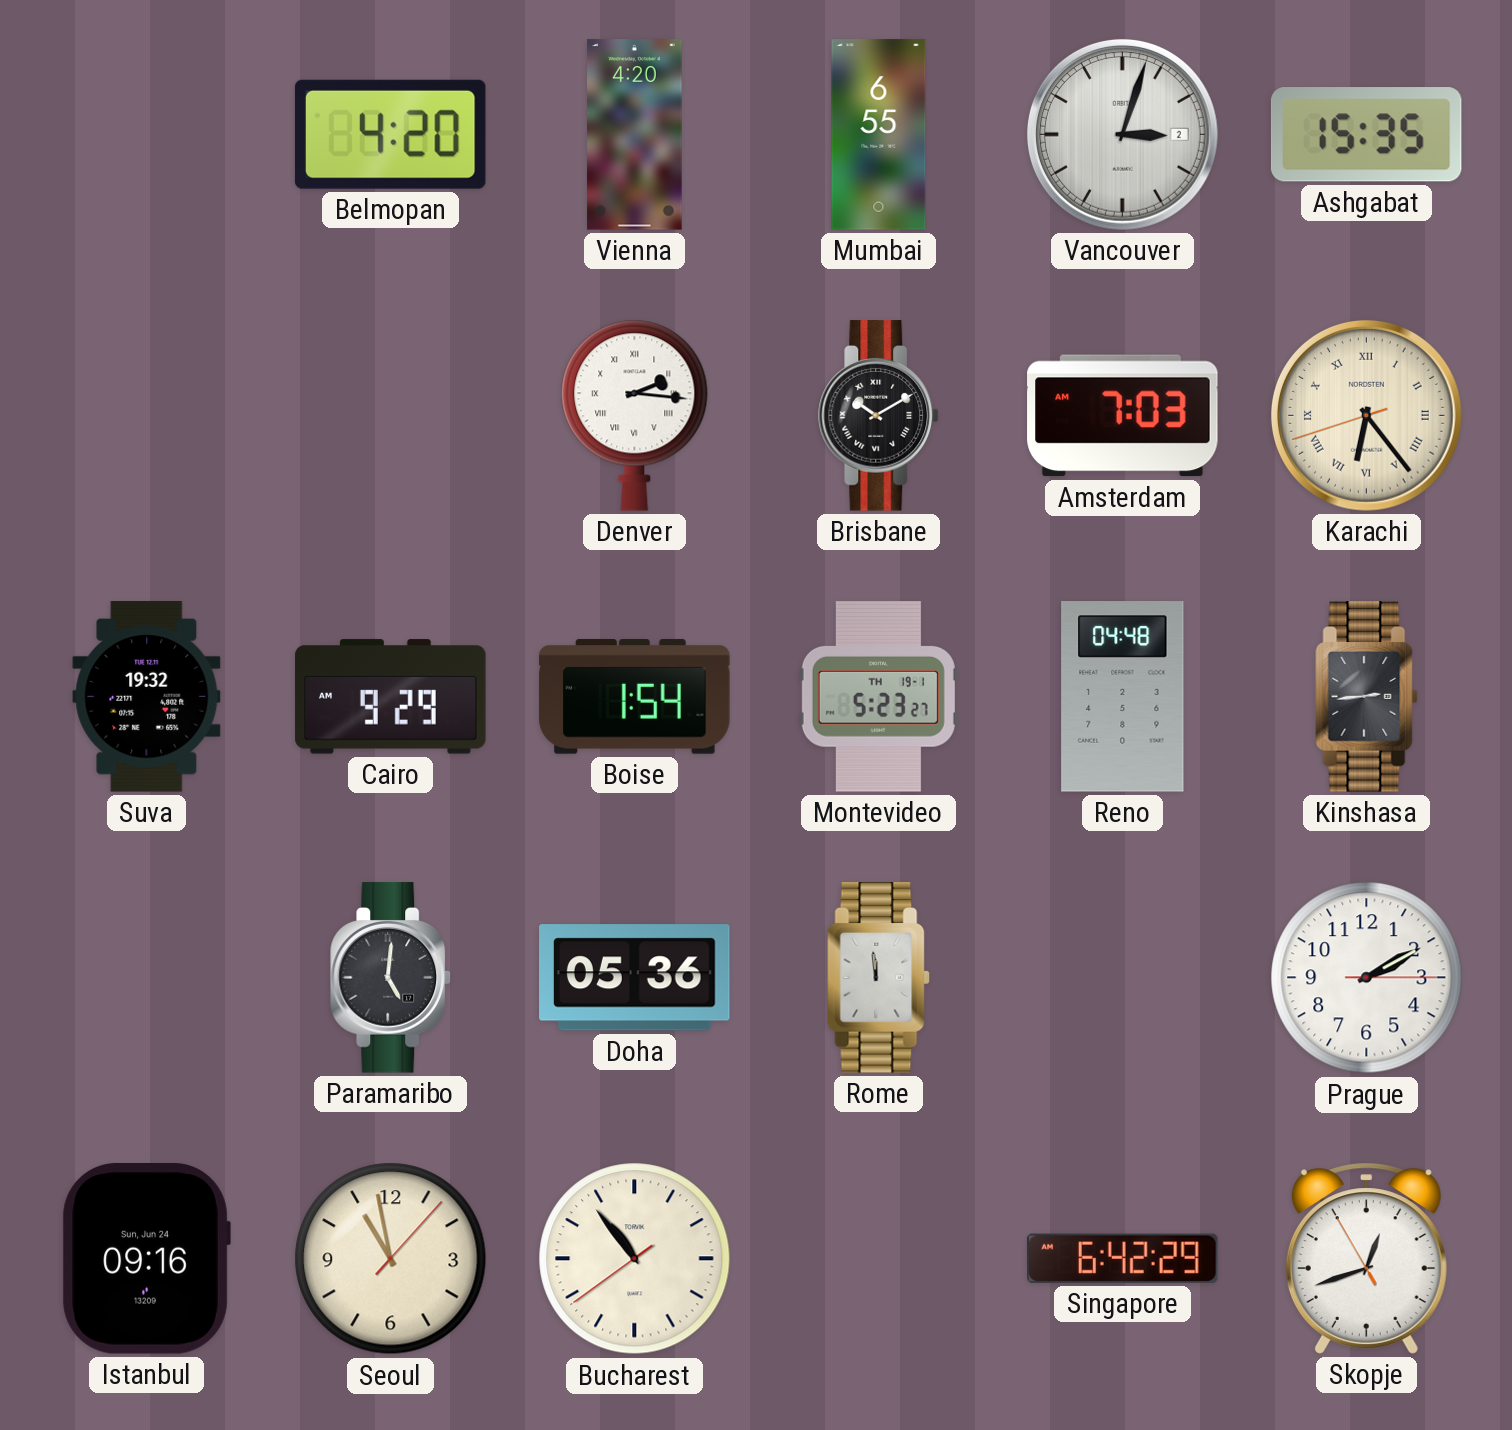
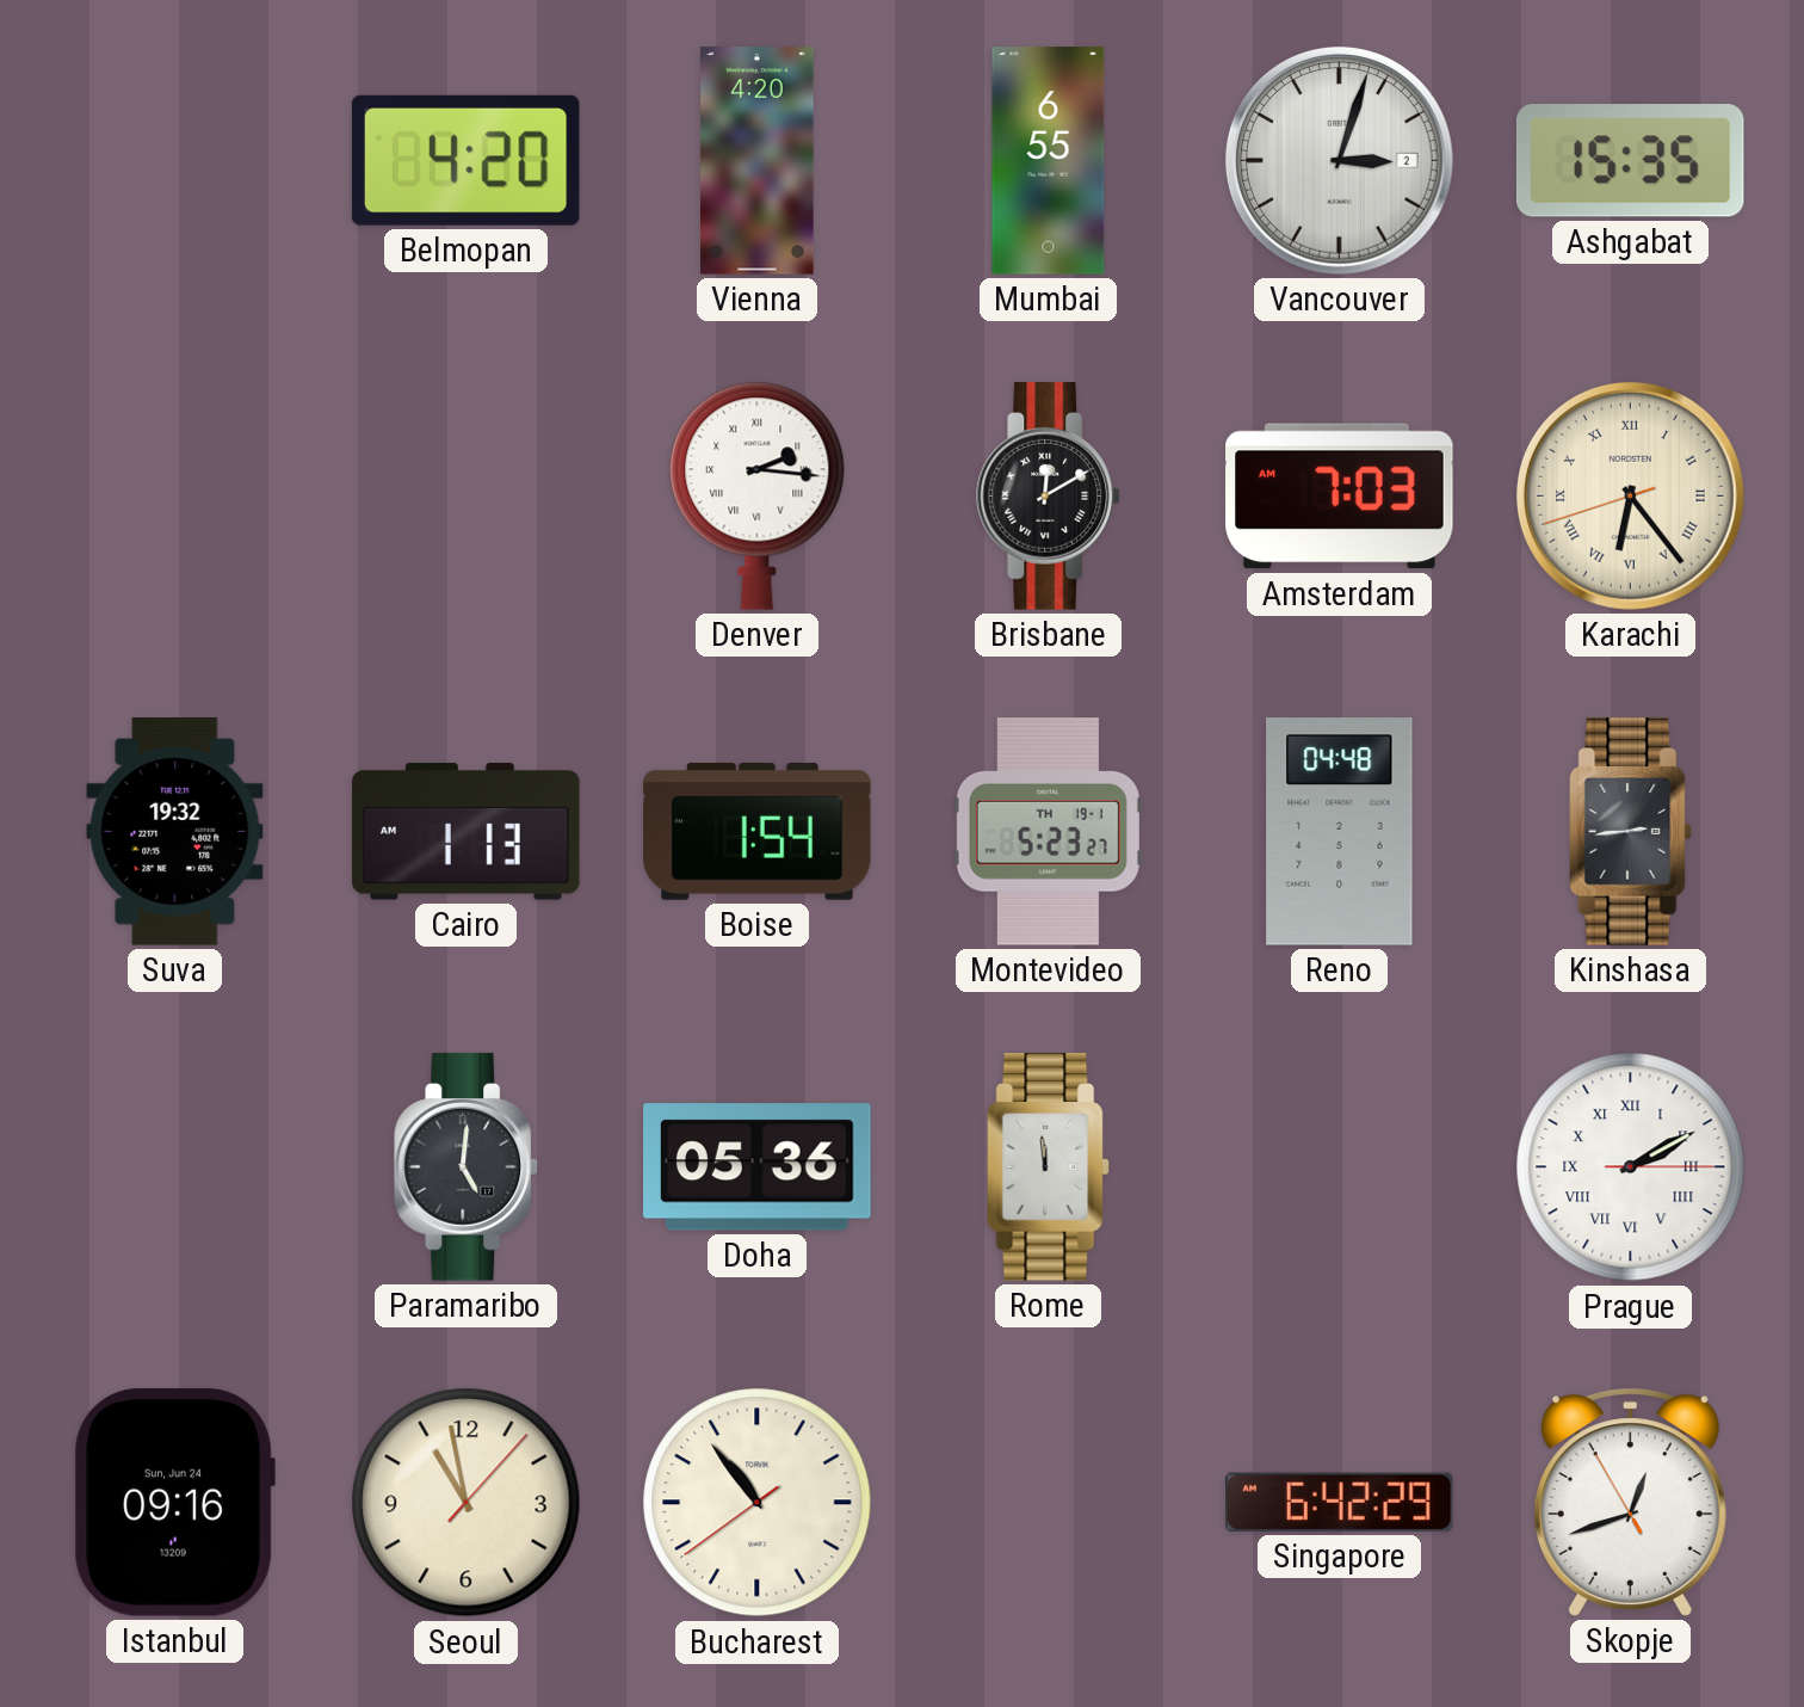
Brisbane: 10:10 -> 12:10
Cairo: 9:29 -> 1:13
Prague numerals: Arabic -> Roman
